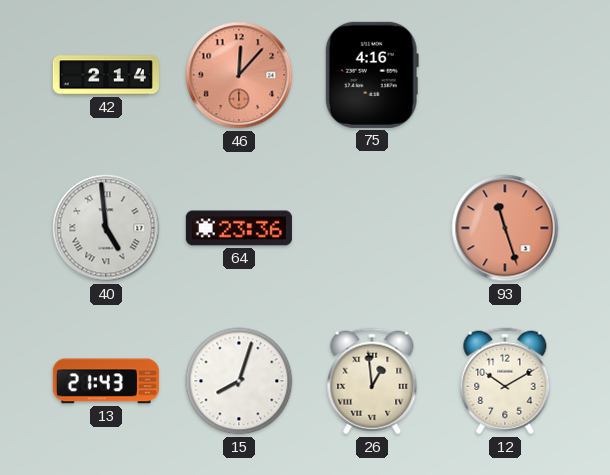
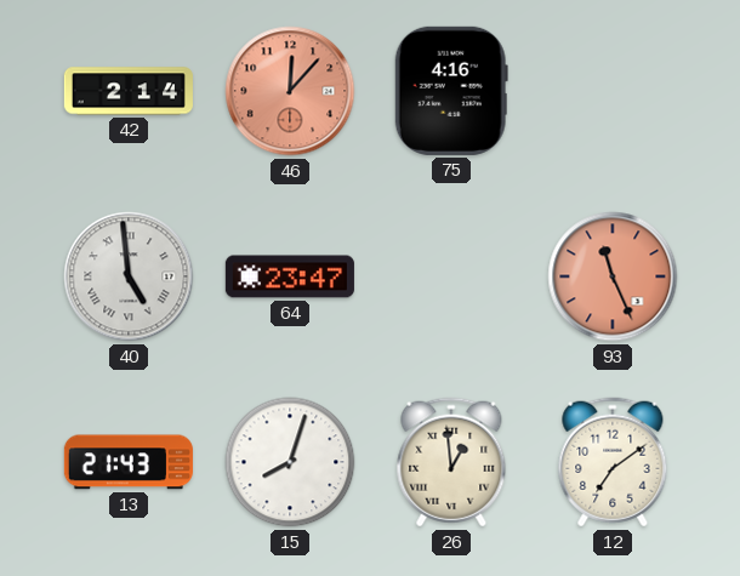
64: 23:36 -> 23:47
93: 11:27 -> 11:26
12: 10:10 -> 7:09
